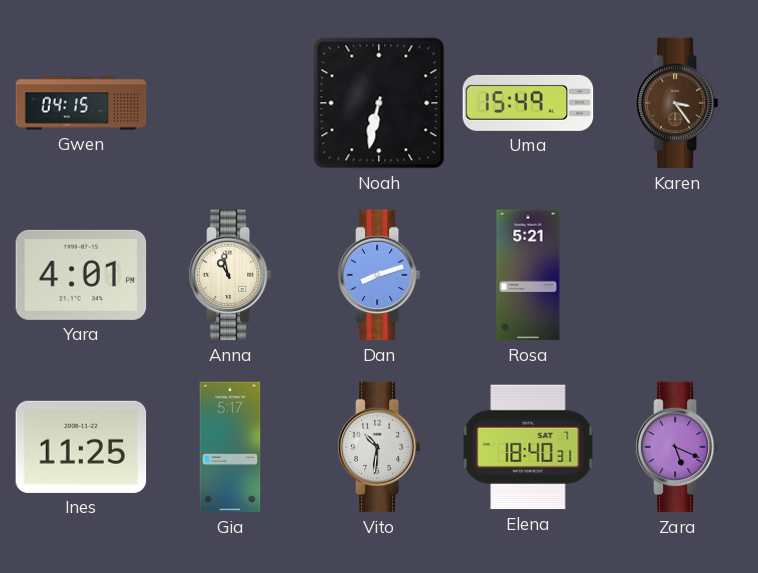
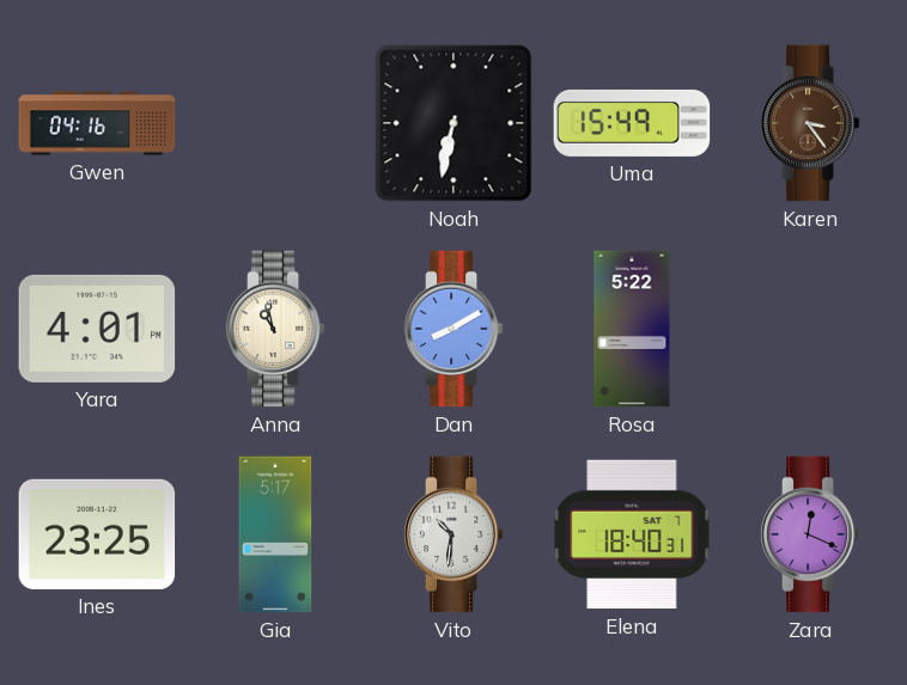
Gwen: 04:15 -> 04:16
Dan: 8:12 -> 8:10
Rosa: 5:21 -> 5:22
Ines: 11:25 -> 23:25
Zara: 5:19 -> 12:19
